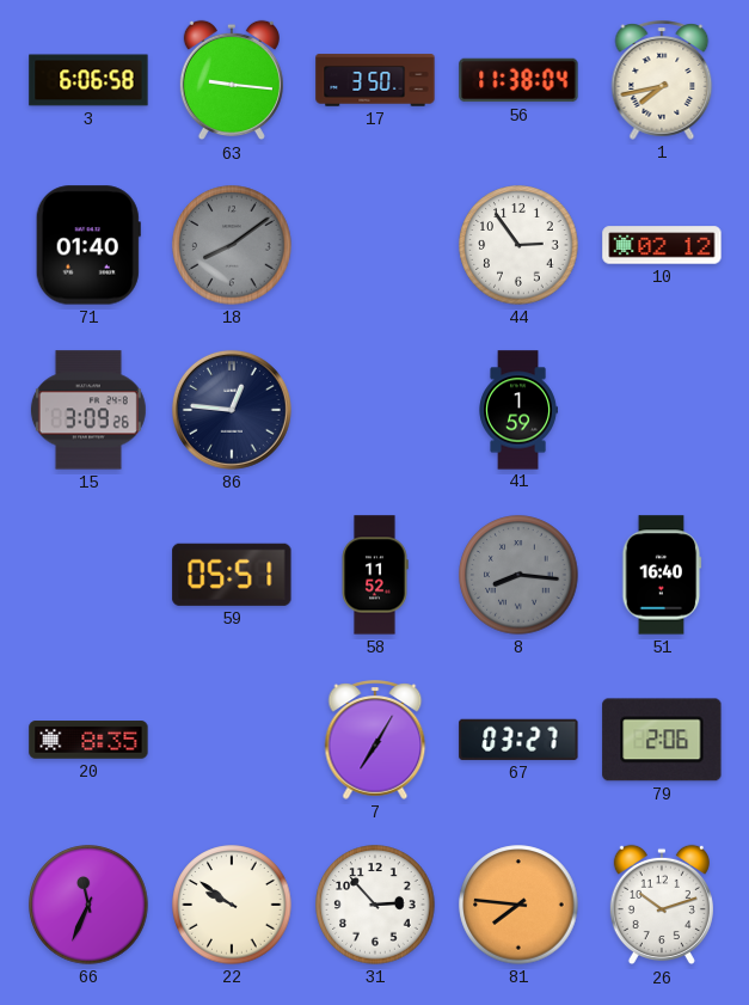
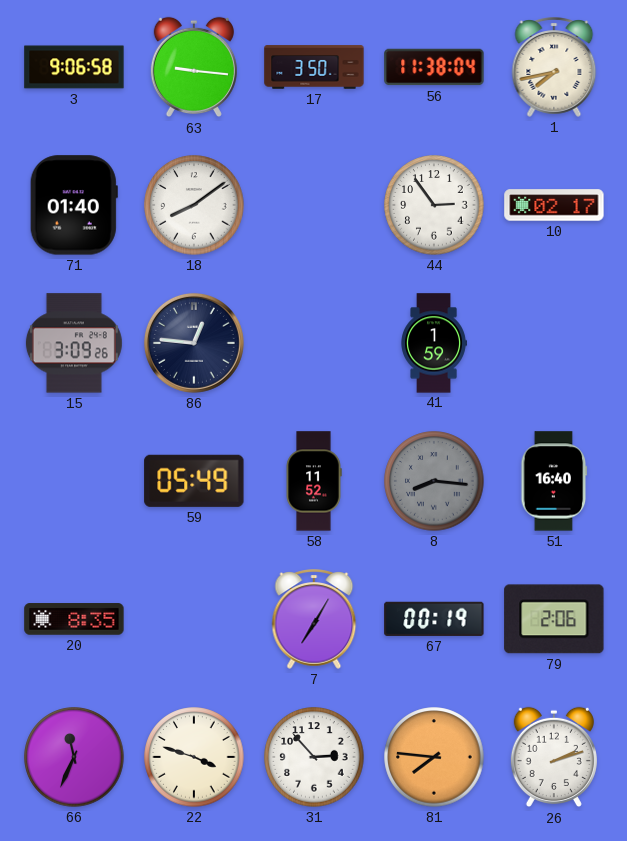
3: 6:06 -> 9:06
18 dial: grey -> white
10: 02:12 -> 02:17
59: 05:51 -> 05:49
67: 03:27 -> 00:19
22: 9:51 -> 3:48
26: 10:12 -> 2:12
